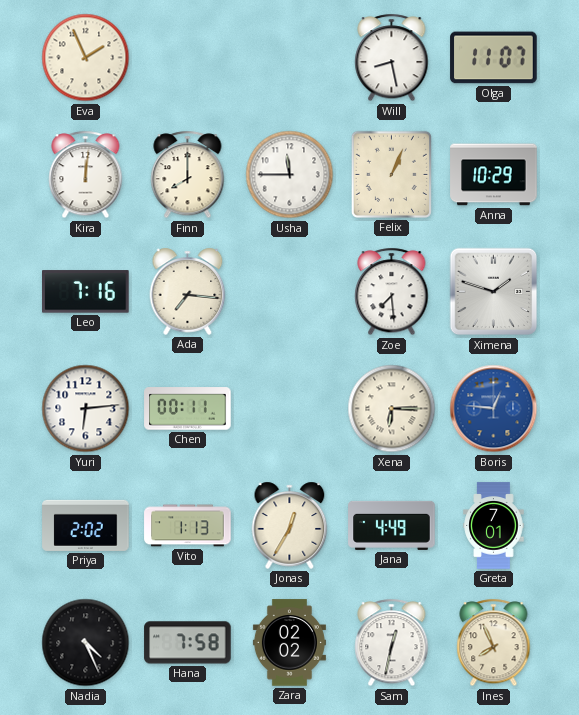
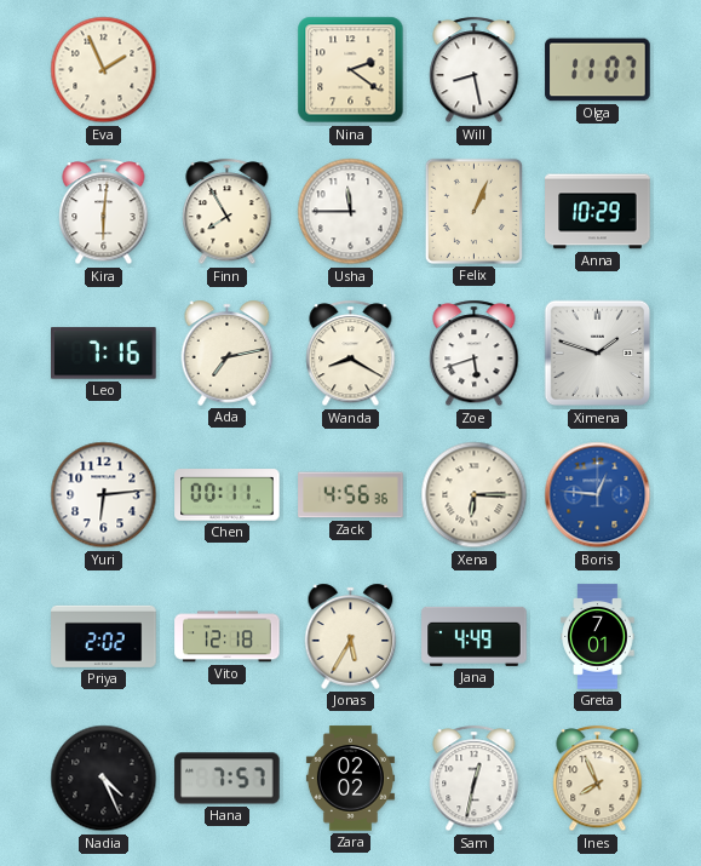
Nina: none -> 2:21
Kira: 12:01 -> 6:01
Finn: 8:00 -> 7:55
Ada: 7:16 -> 7:13
Wanda: none -> 8:20
Zoe: 7:29 -> 5:42
Zack: none -> 4:56
Vito: 1:13 -> 12:18
Jonas: 12:35 -> 5:35
Hana: 7:58 -> 7:57
